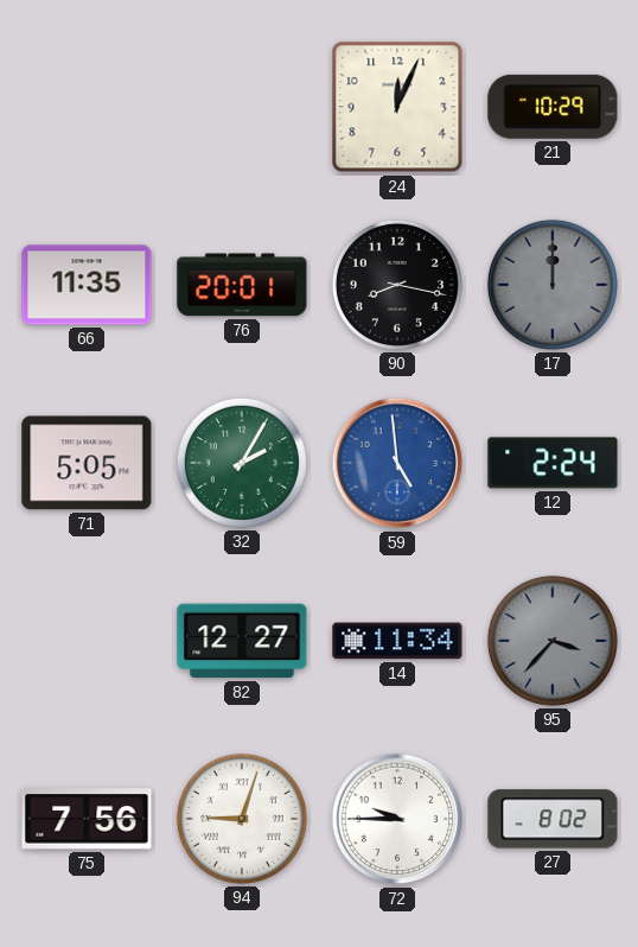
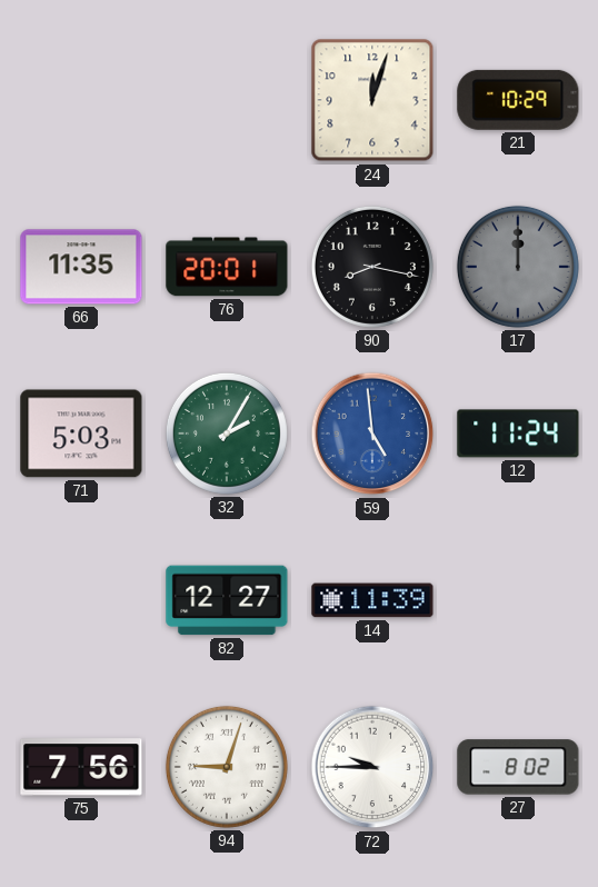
24: 12:04 -> 12:03
71: 5:05 -> 5:03
12: 2:24 -> 11:24
14: 11:34 -> 11:39
95: 3:37 -> none
